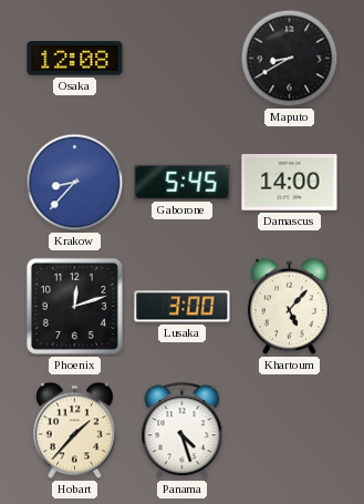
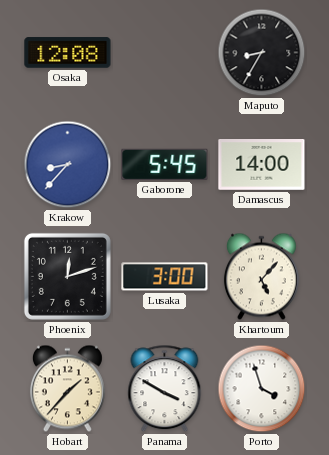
Maputo: 8:40 -> 8:35
Panama: 4:27 -> 3:50
Porto: none -> 3:57
